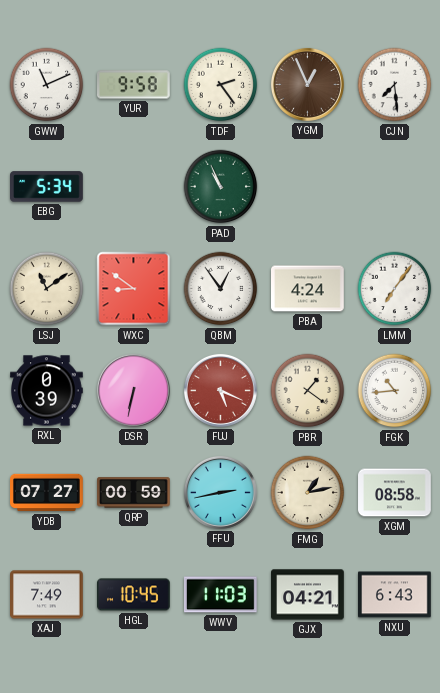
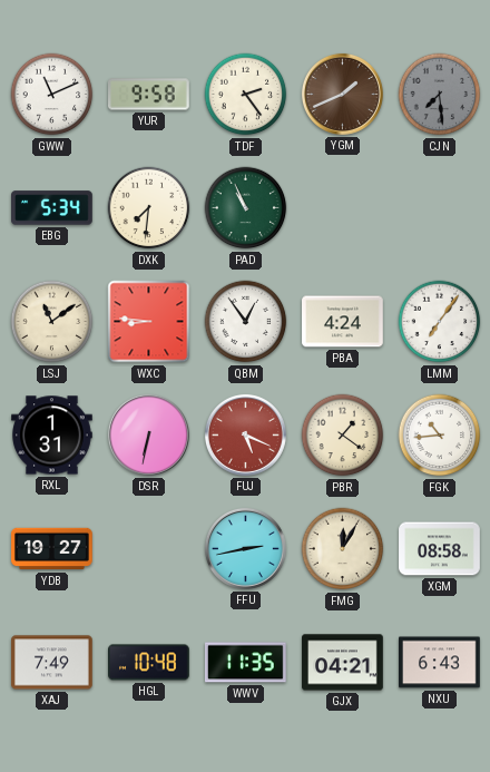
YGM: 12:56 -> 1:41
CJN dial: white -> grey
DXK: none -> 7:31
WXC: 8:51 -> 8:46
RXL: 0:39 -> 1:31
YDB: 07:27 -> 19:27
QRP: 00:59 -> none
FMG: 1:13 -> 12:05
HGL: 10:45 -> 10:48
WWV: 11:03 -> 11:35
